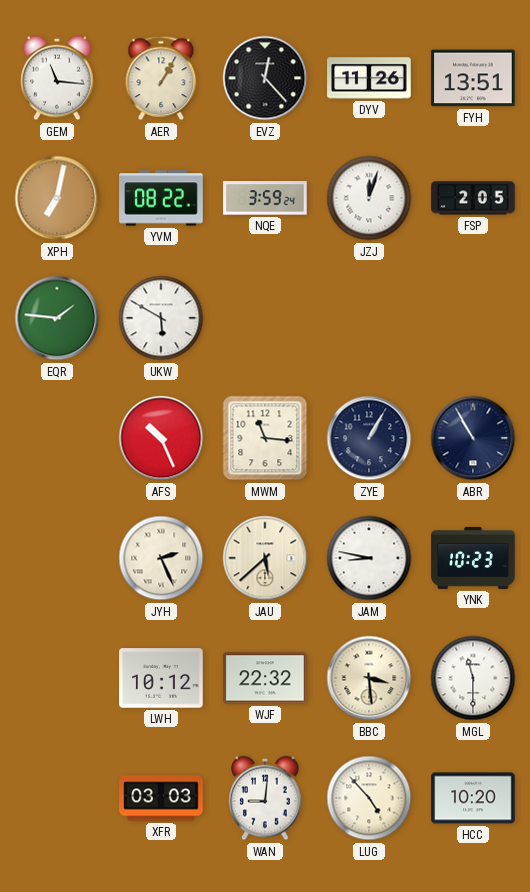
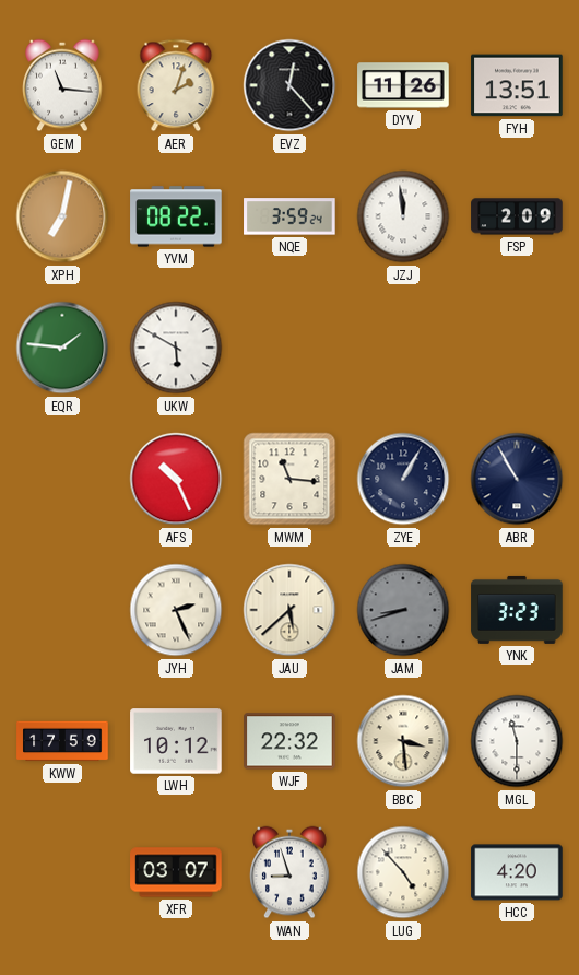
AER: 1:05 -> 2:03
JZJ: 12:03 -> 11:59
FSP: 2:05 -> 2:09
JAM: 8:47 -> 8:42
JAM dial: white -> grey
YNK: 10:23 -> 3:23
KWW: none -> 17:59
XFR: 03:03 -> 03:07
WAN: 9:01 -> 8:57
HCC: 10:20 -> 4:20
